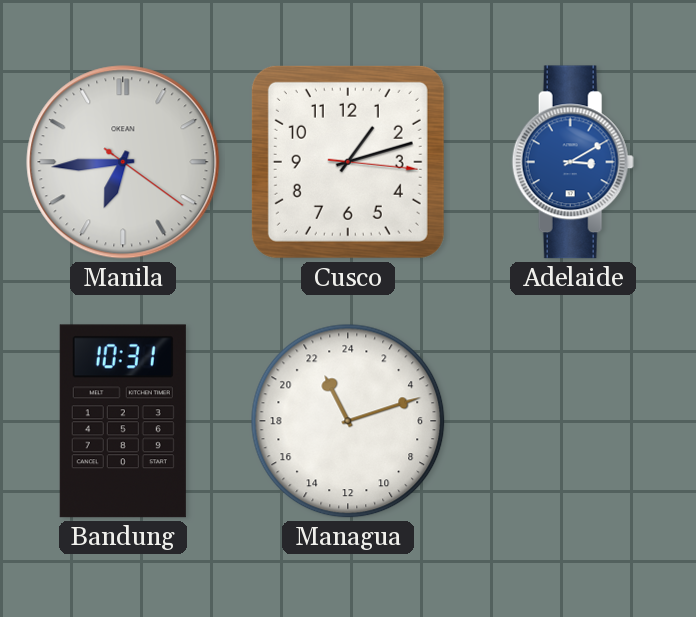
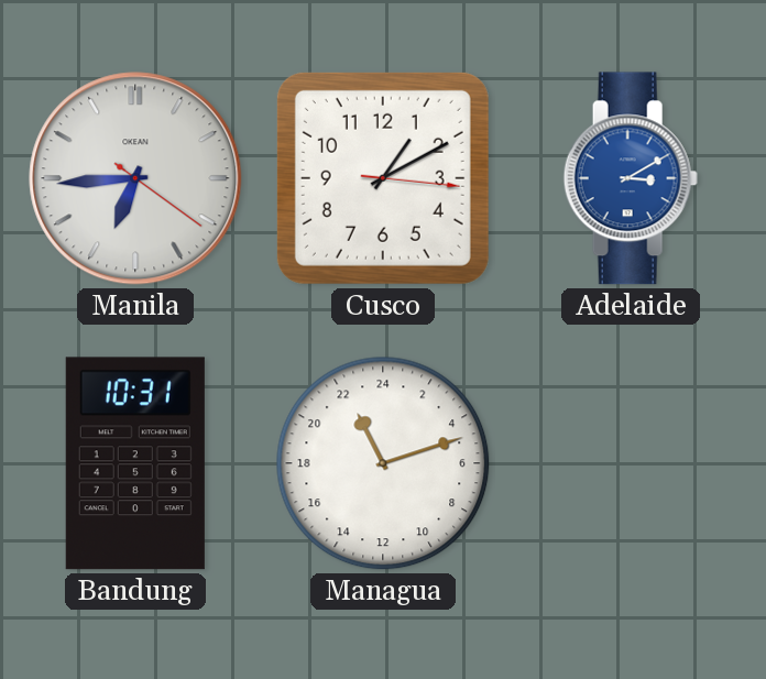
Cusco: 1:12 -> 1:10
